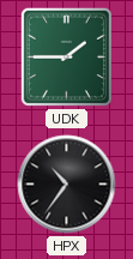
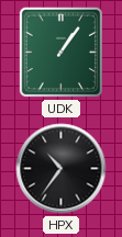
UDK: 1:45 -> 1:06
